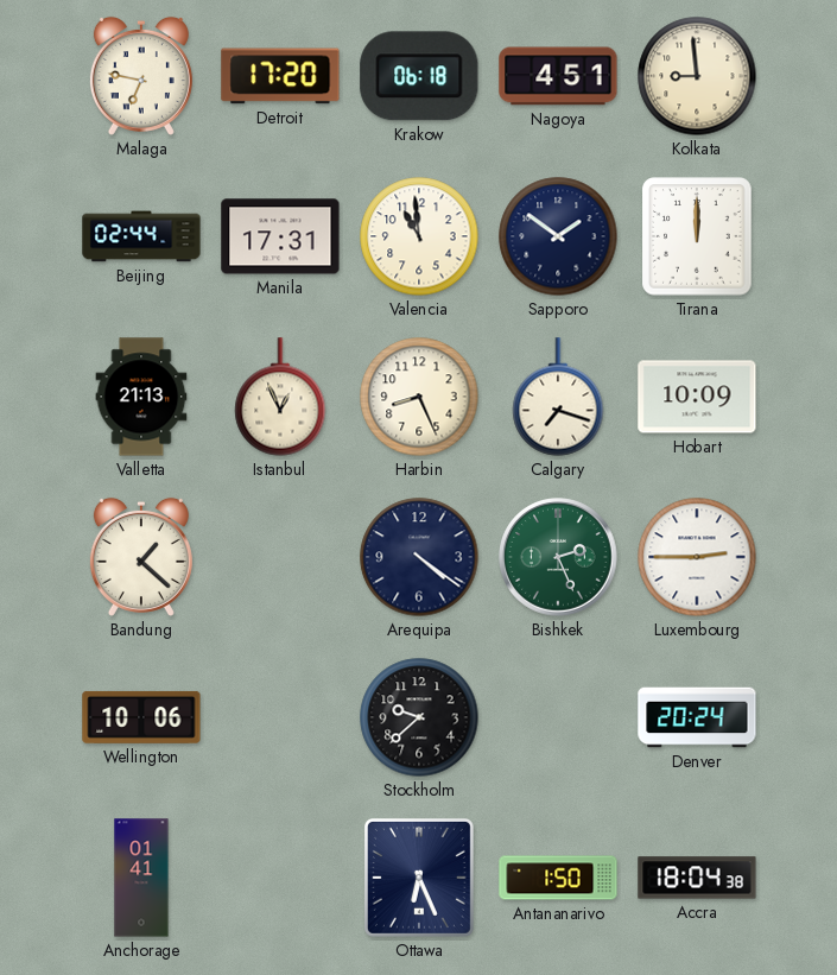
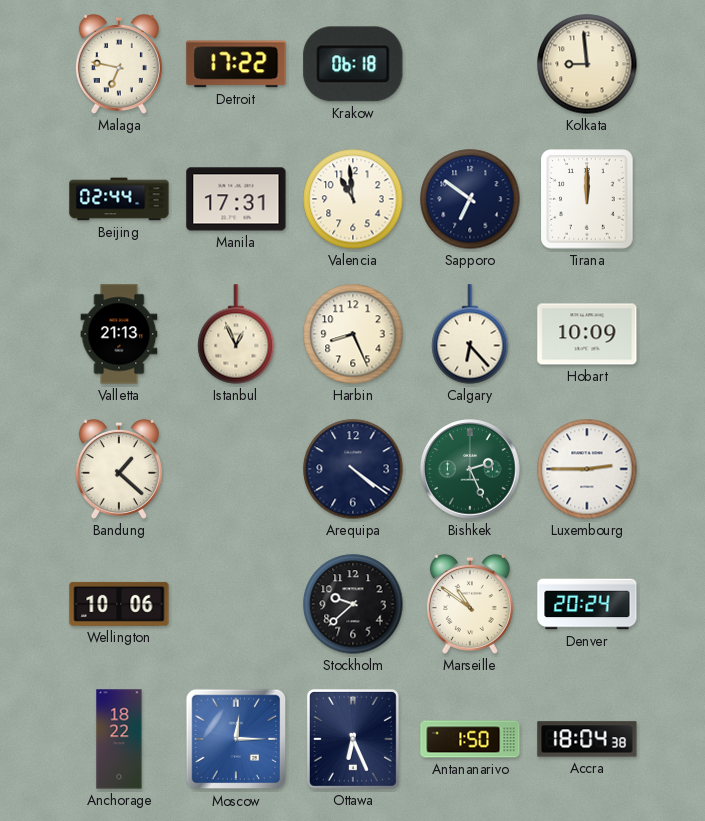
Detroit: 17:20 -> 17:22
Nagoya: 4:51 -> none
Sapporo: 1:51 -> 6:51
Calgary: 7:18 -> 6:23
Marseille: none -> 10:51
Anchorage: 01:41 -> 18:22
Moscow: none -> 12:15
